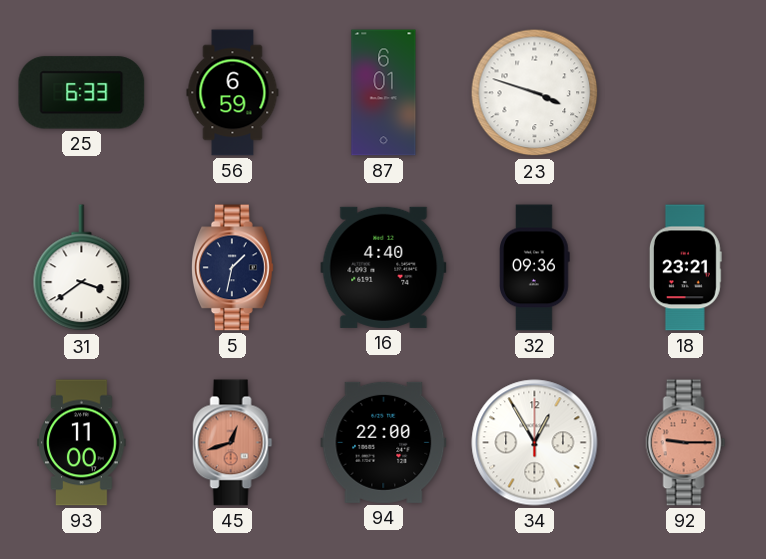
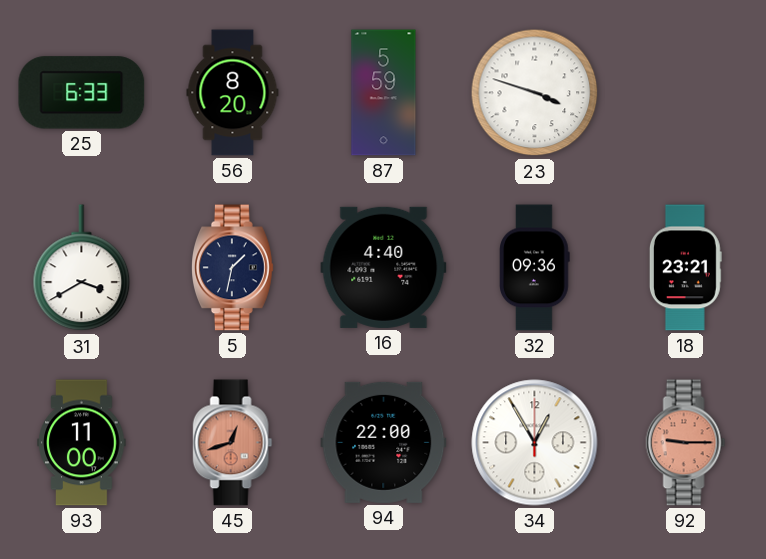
56: 6:59 -> 8:20
87: 6:01 -> 5:59
31: 3:39 -> 3:40
